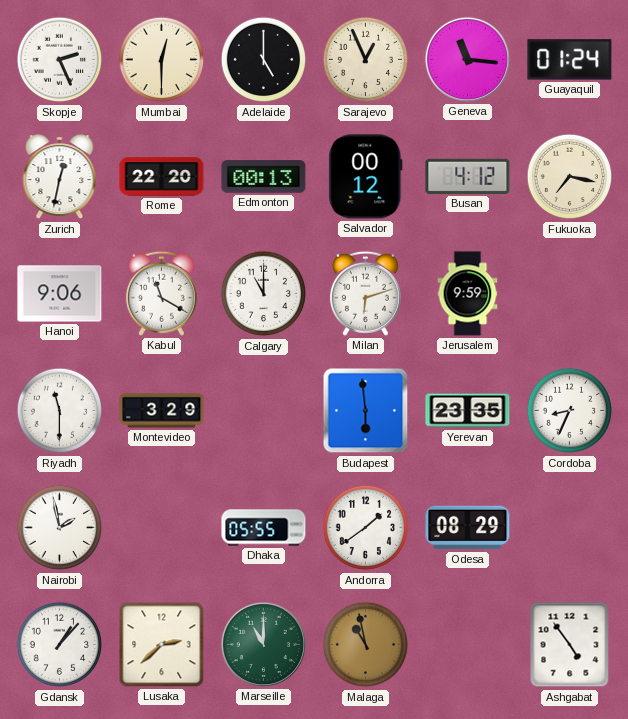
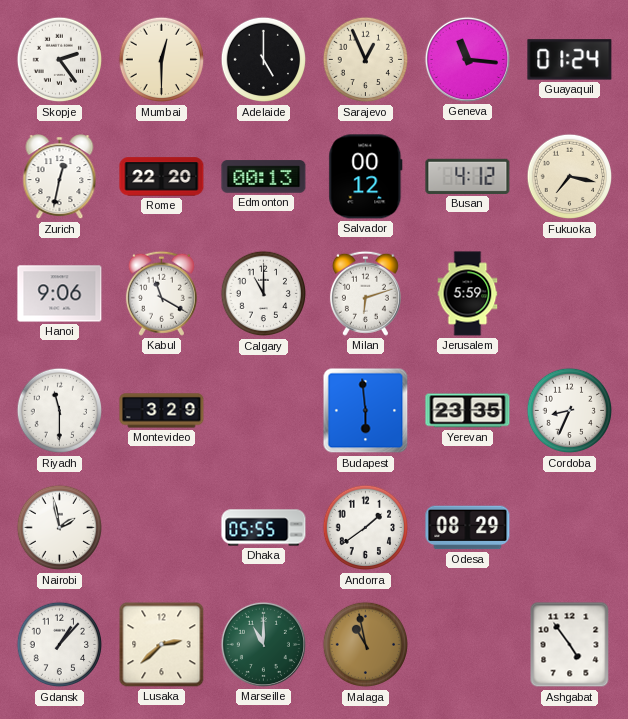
Skopje: 2:26 -> 2:24
Jerusalem: 9:59 -> 5:59
